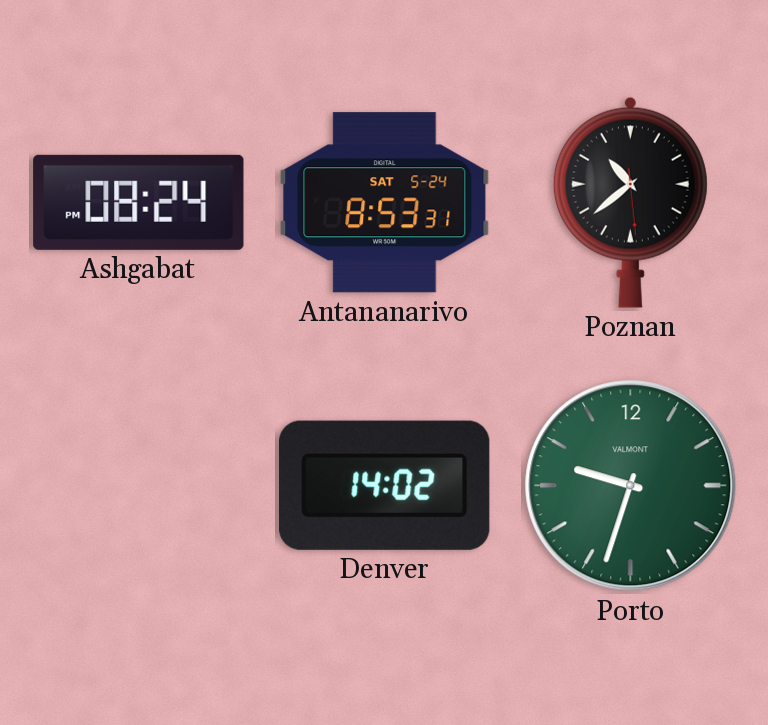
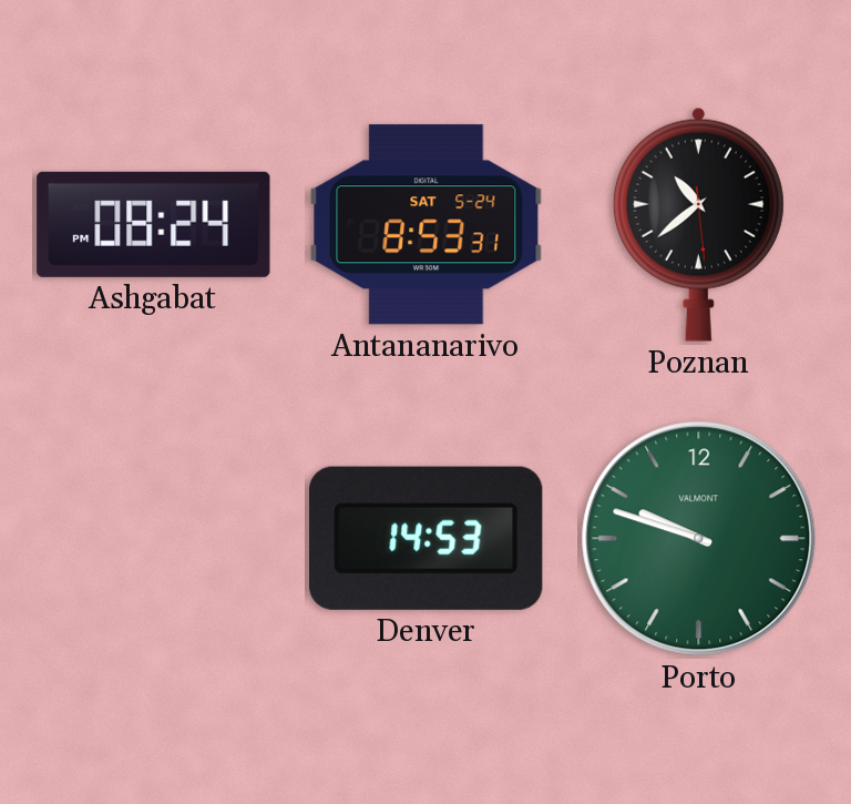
Denver: 14:02 -> 14:53
Porto: 9:33 -> 9:48
